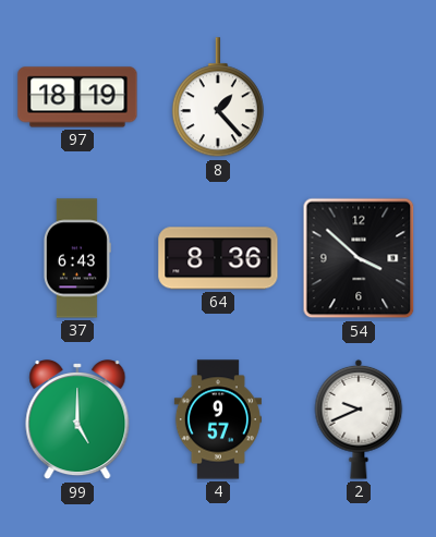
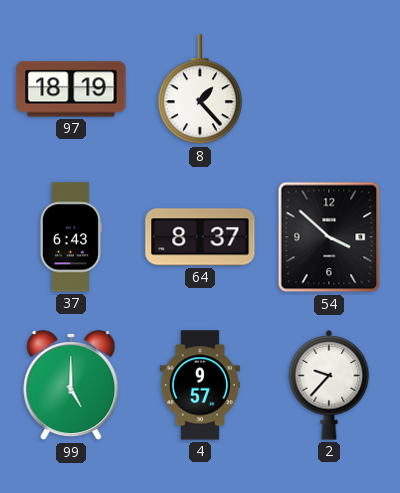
64: 8:36 -> 8:37
2: 9:41 -> 9:37
